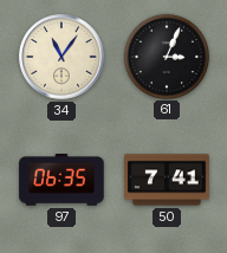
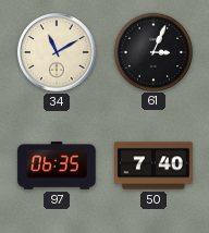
34: 11:06 -> 11:10
50: 7:41 -> 7:40
